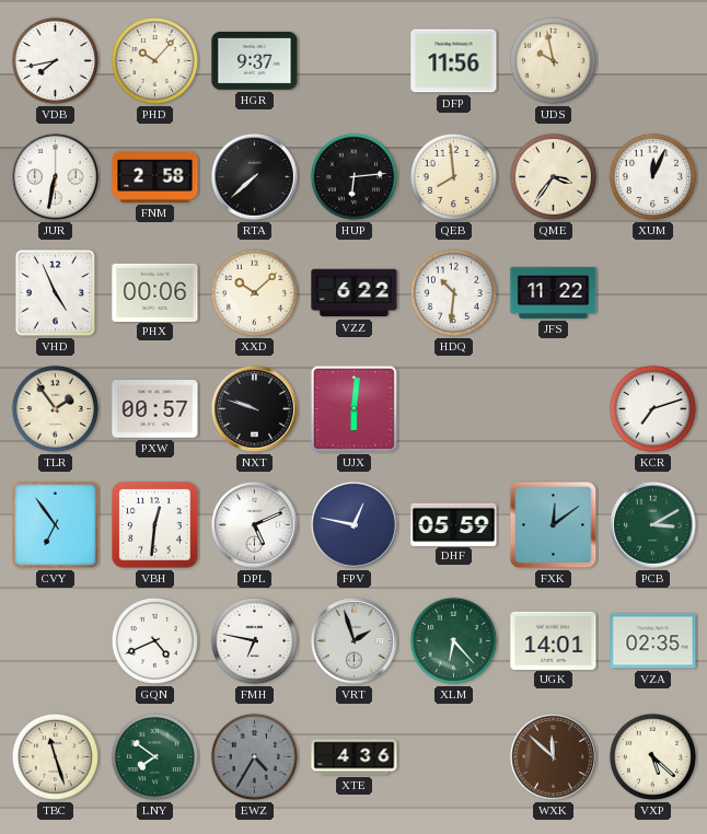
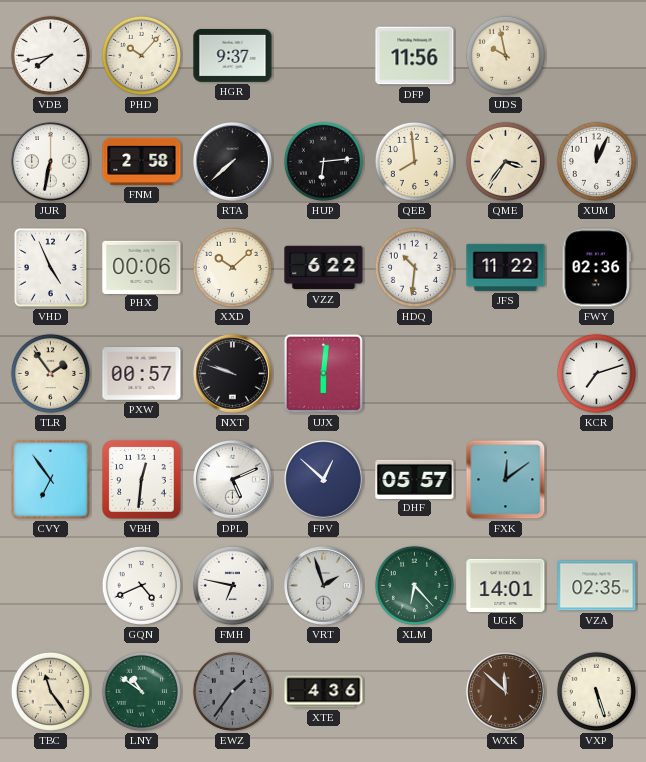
FWY: none -> 02:36
FPV: 12:47 -> 12:52
DHF: 05:59 -> 05:57
PCB: 3:10 -> none
TBC: 11:27 -> 11:24
LNY: 7:51 -> 10:51
EWZ: 4:35 -> 1:36
VXP: 5:22 -> 5:27
